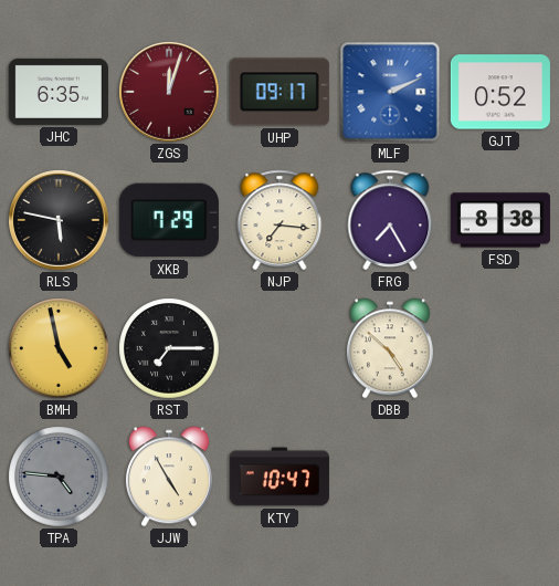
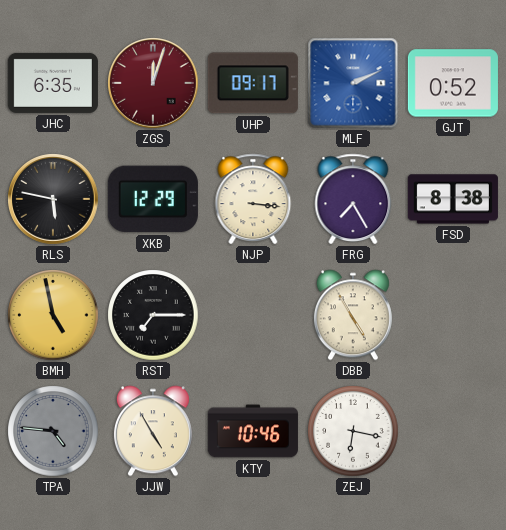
XKB: 7:29 -> 12:29
NJP: 7:16 -> 3:16
DBB: 4:52 -> 4:55
KTY: 10:47 -> 10:46
ZEJ: none -> 6:17
